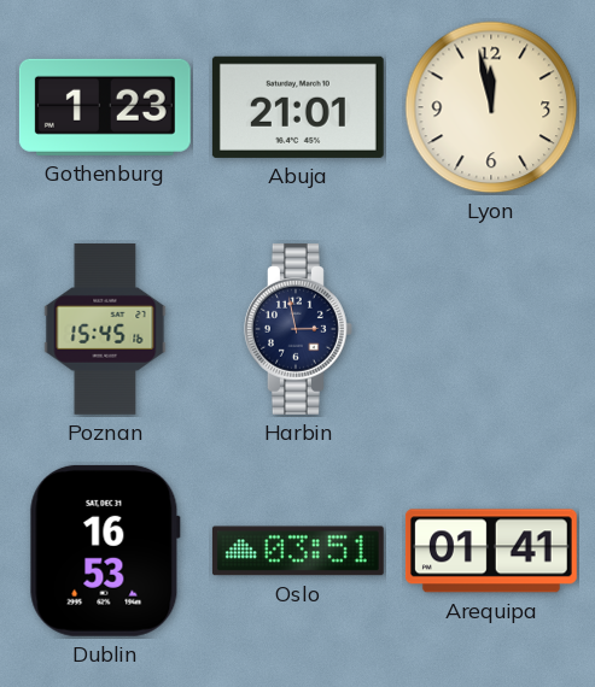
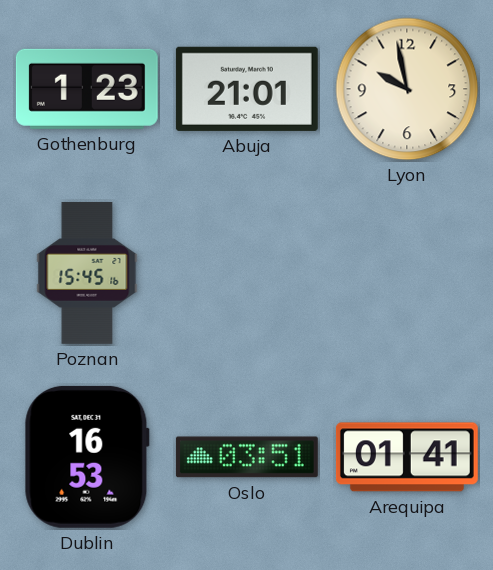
Lyon: 11:58 -> 9:58
Harbin: 2:58 -> none
